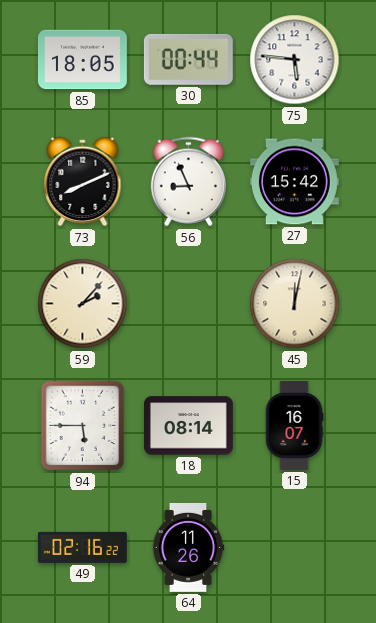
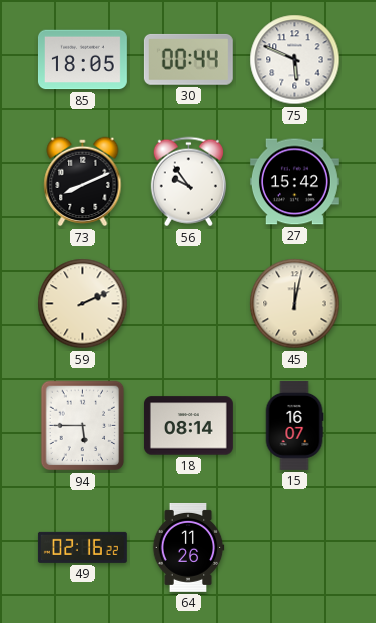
75: 5:46 -> 5:49
56: 8:56 -> 9:54
59: 2:07 -> 2:11
